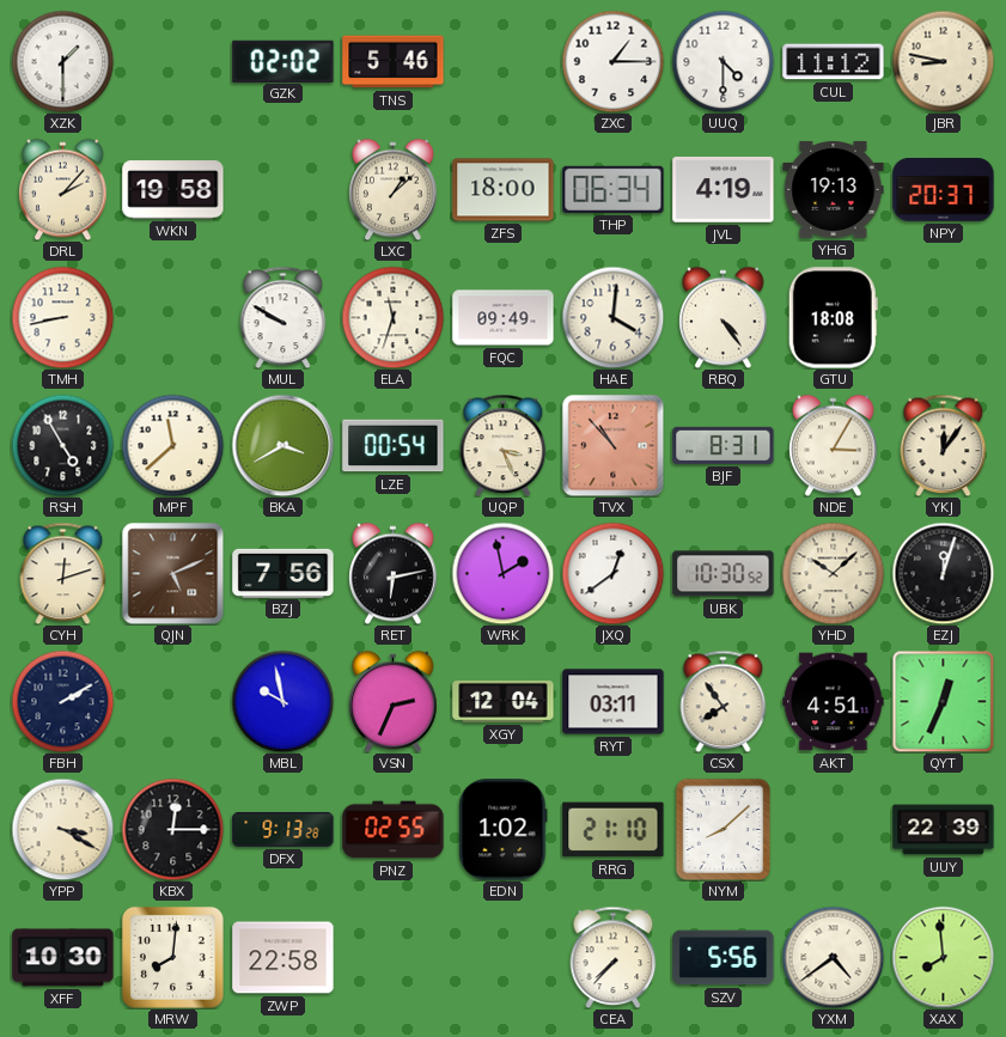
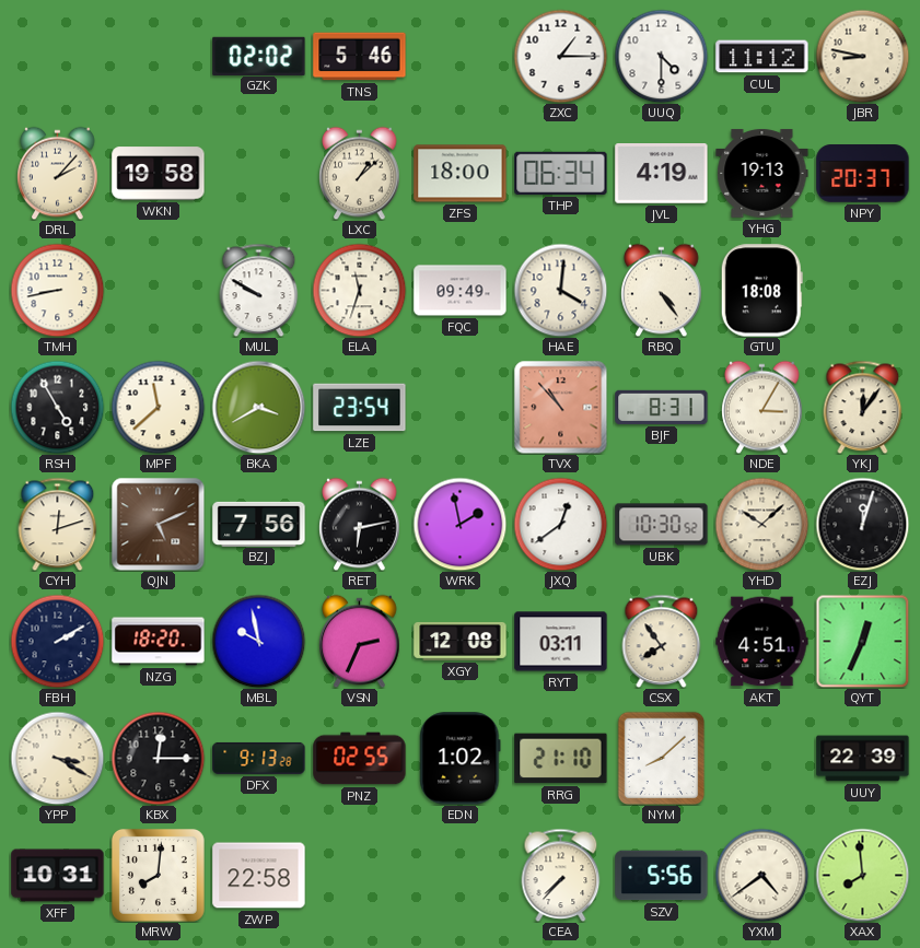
XZK: 1:30 -> none
LZE: 00:54 -> 23:54
UQP: 3:26 -> none
NZG: none -> 18:20
XGY: 12:04 -> 12:08
XFF: 10:30 -> 10:31
